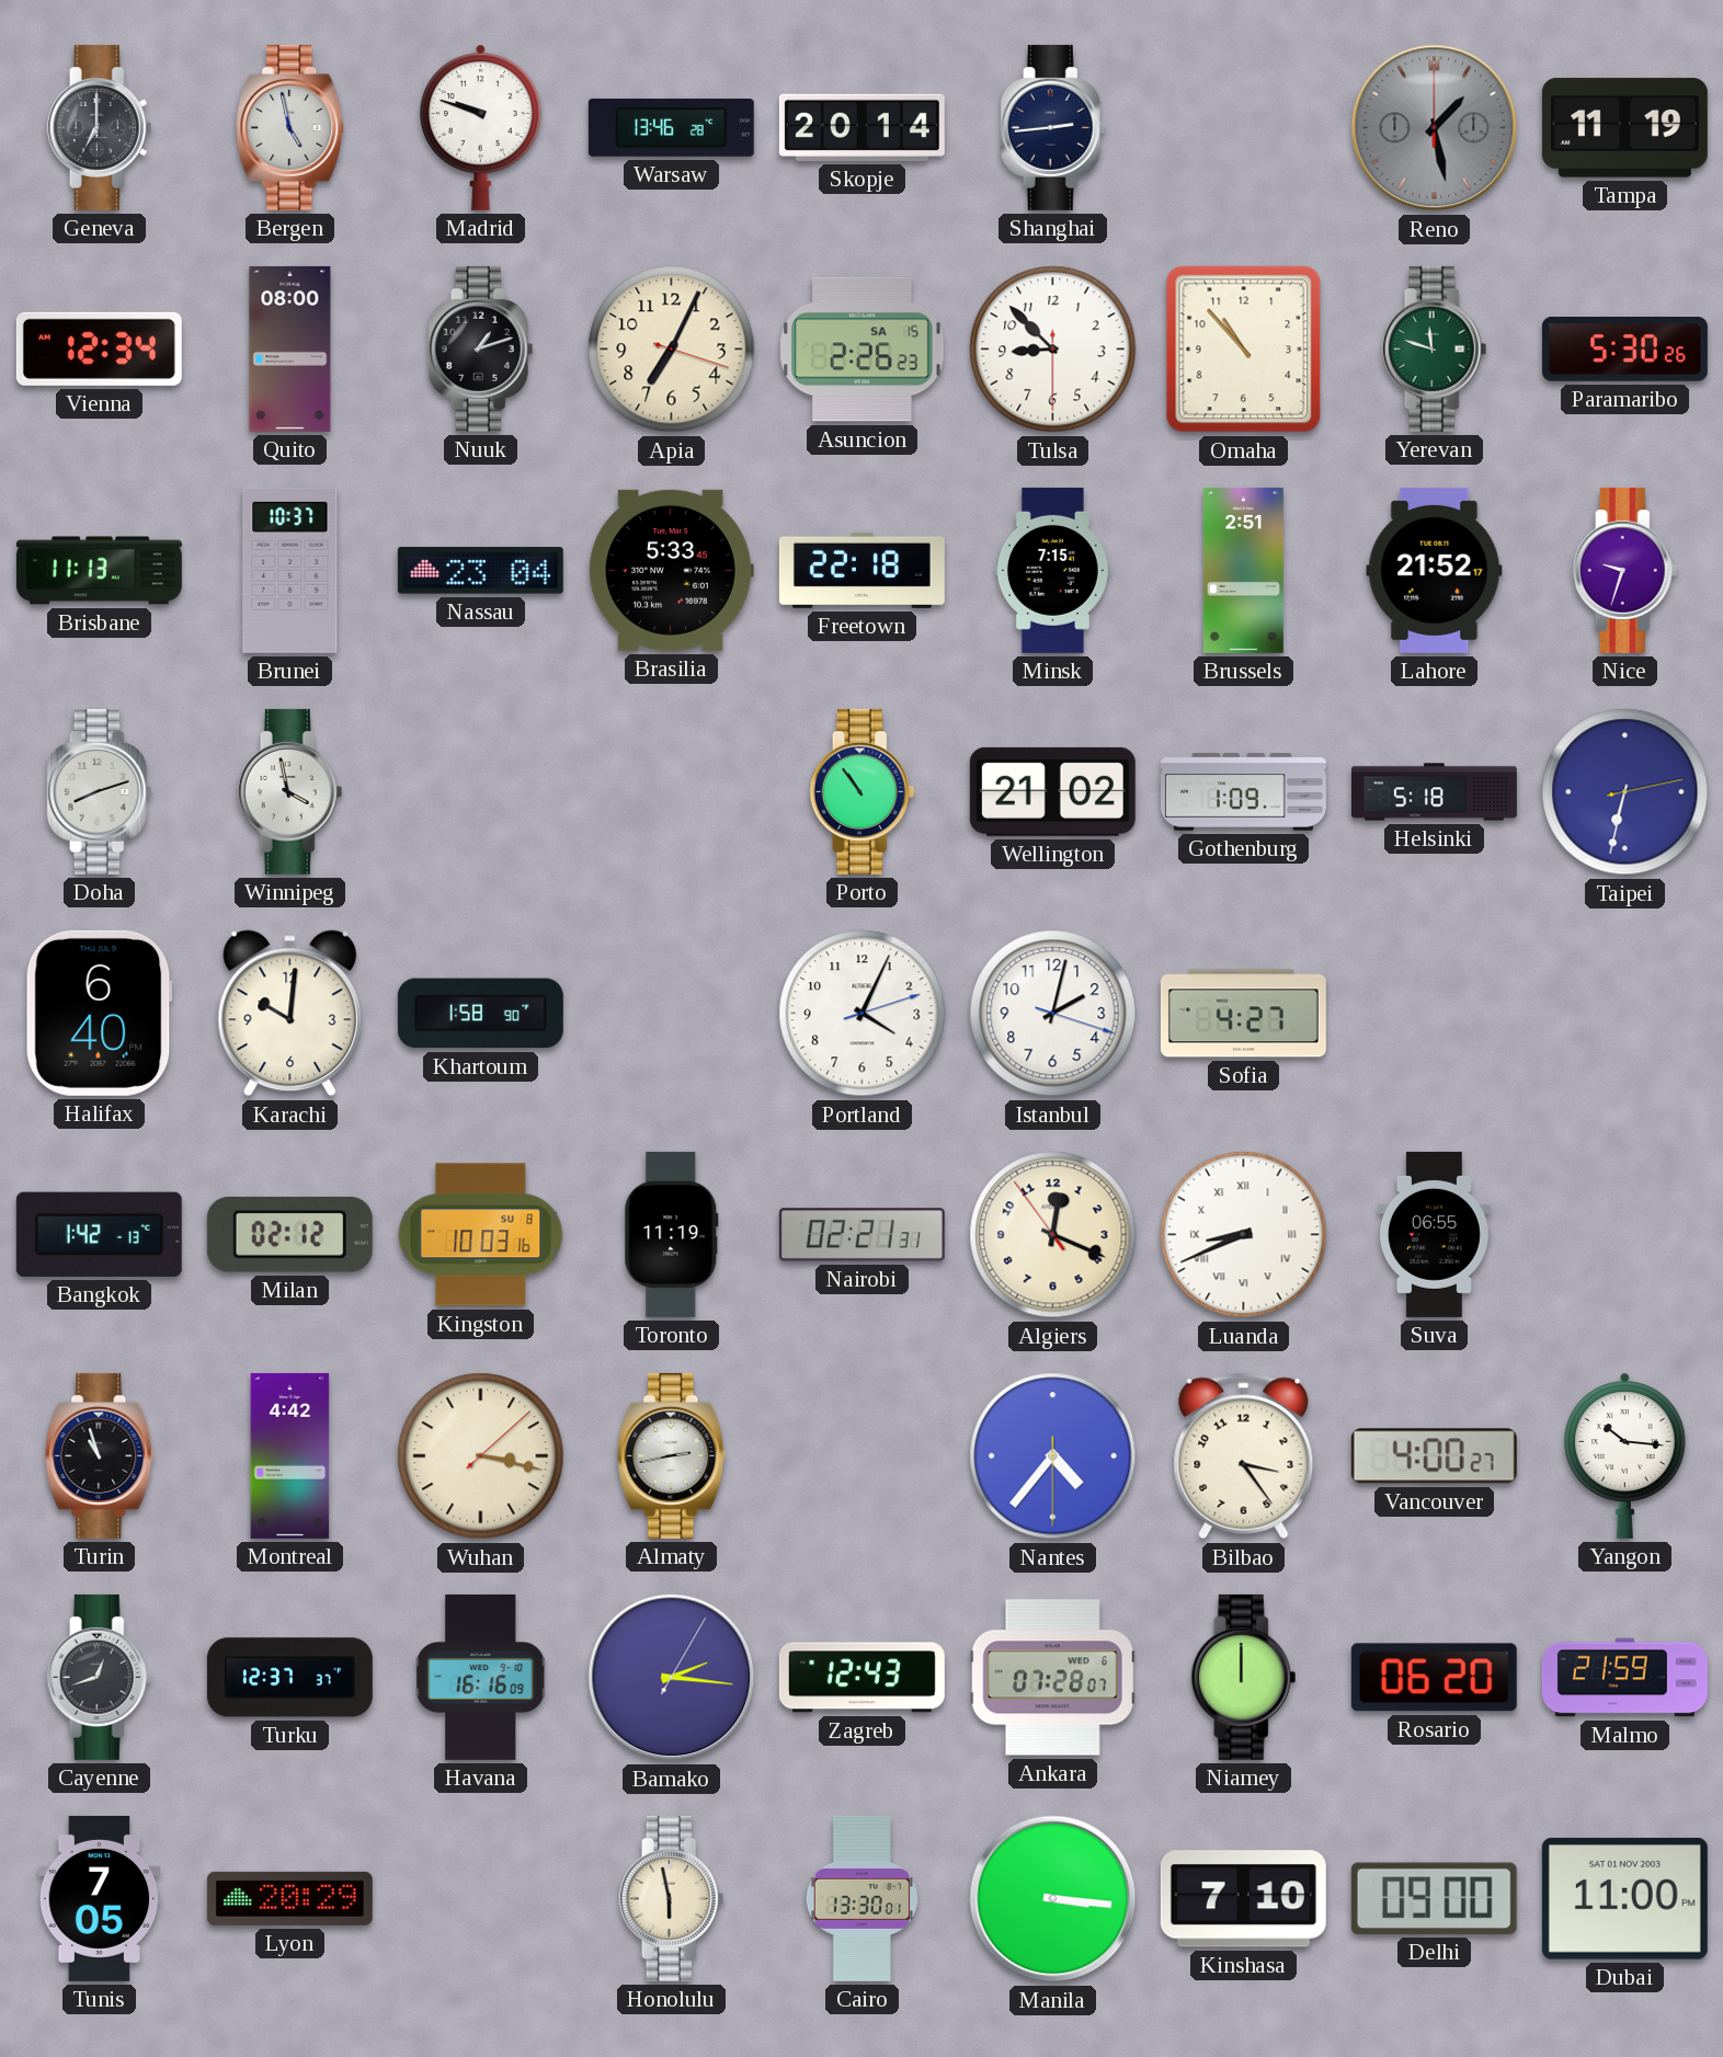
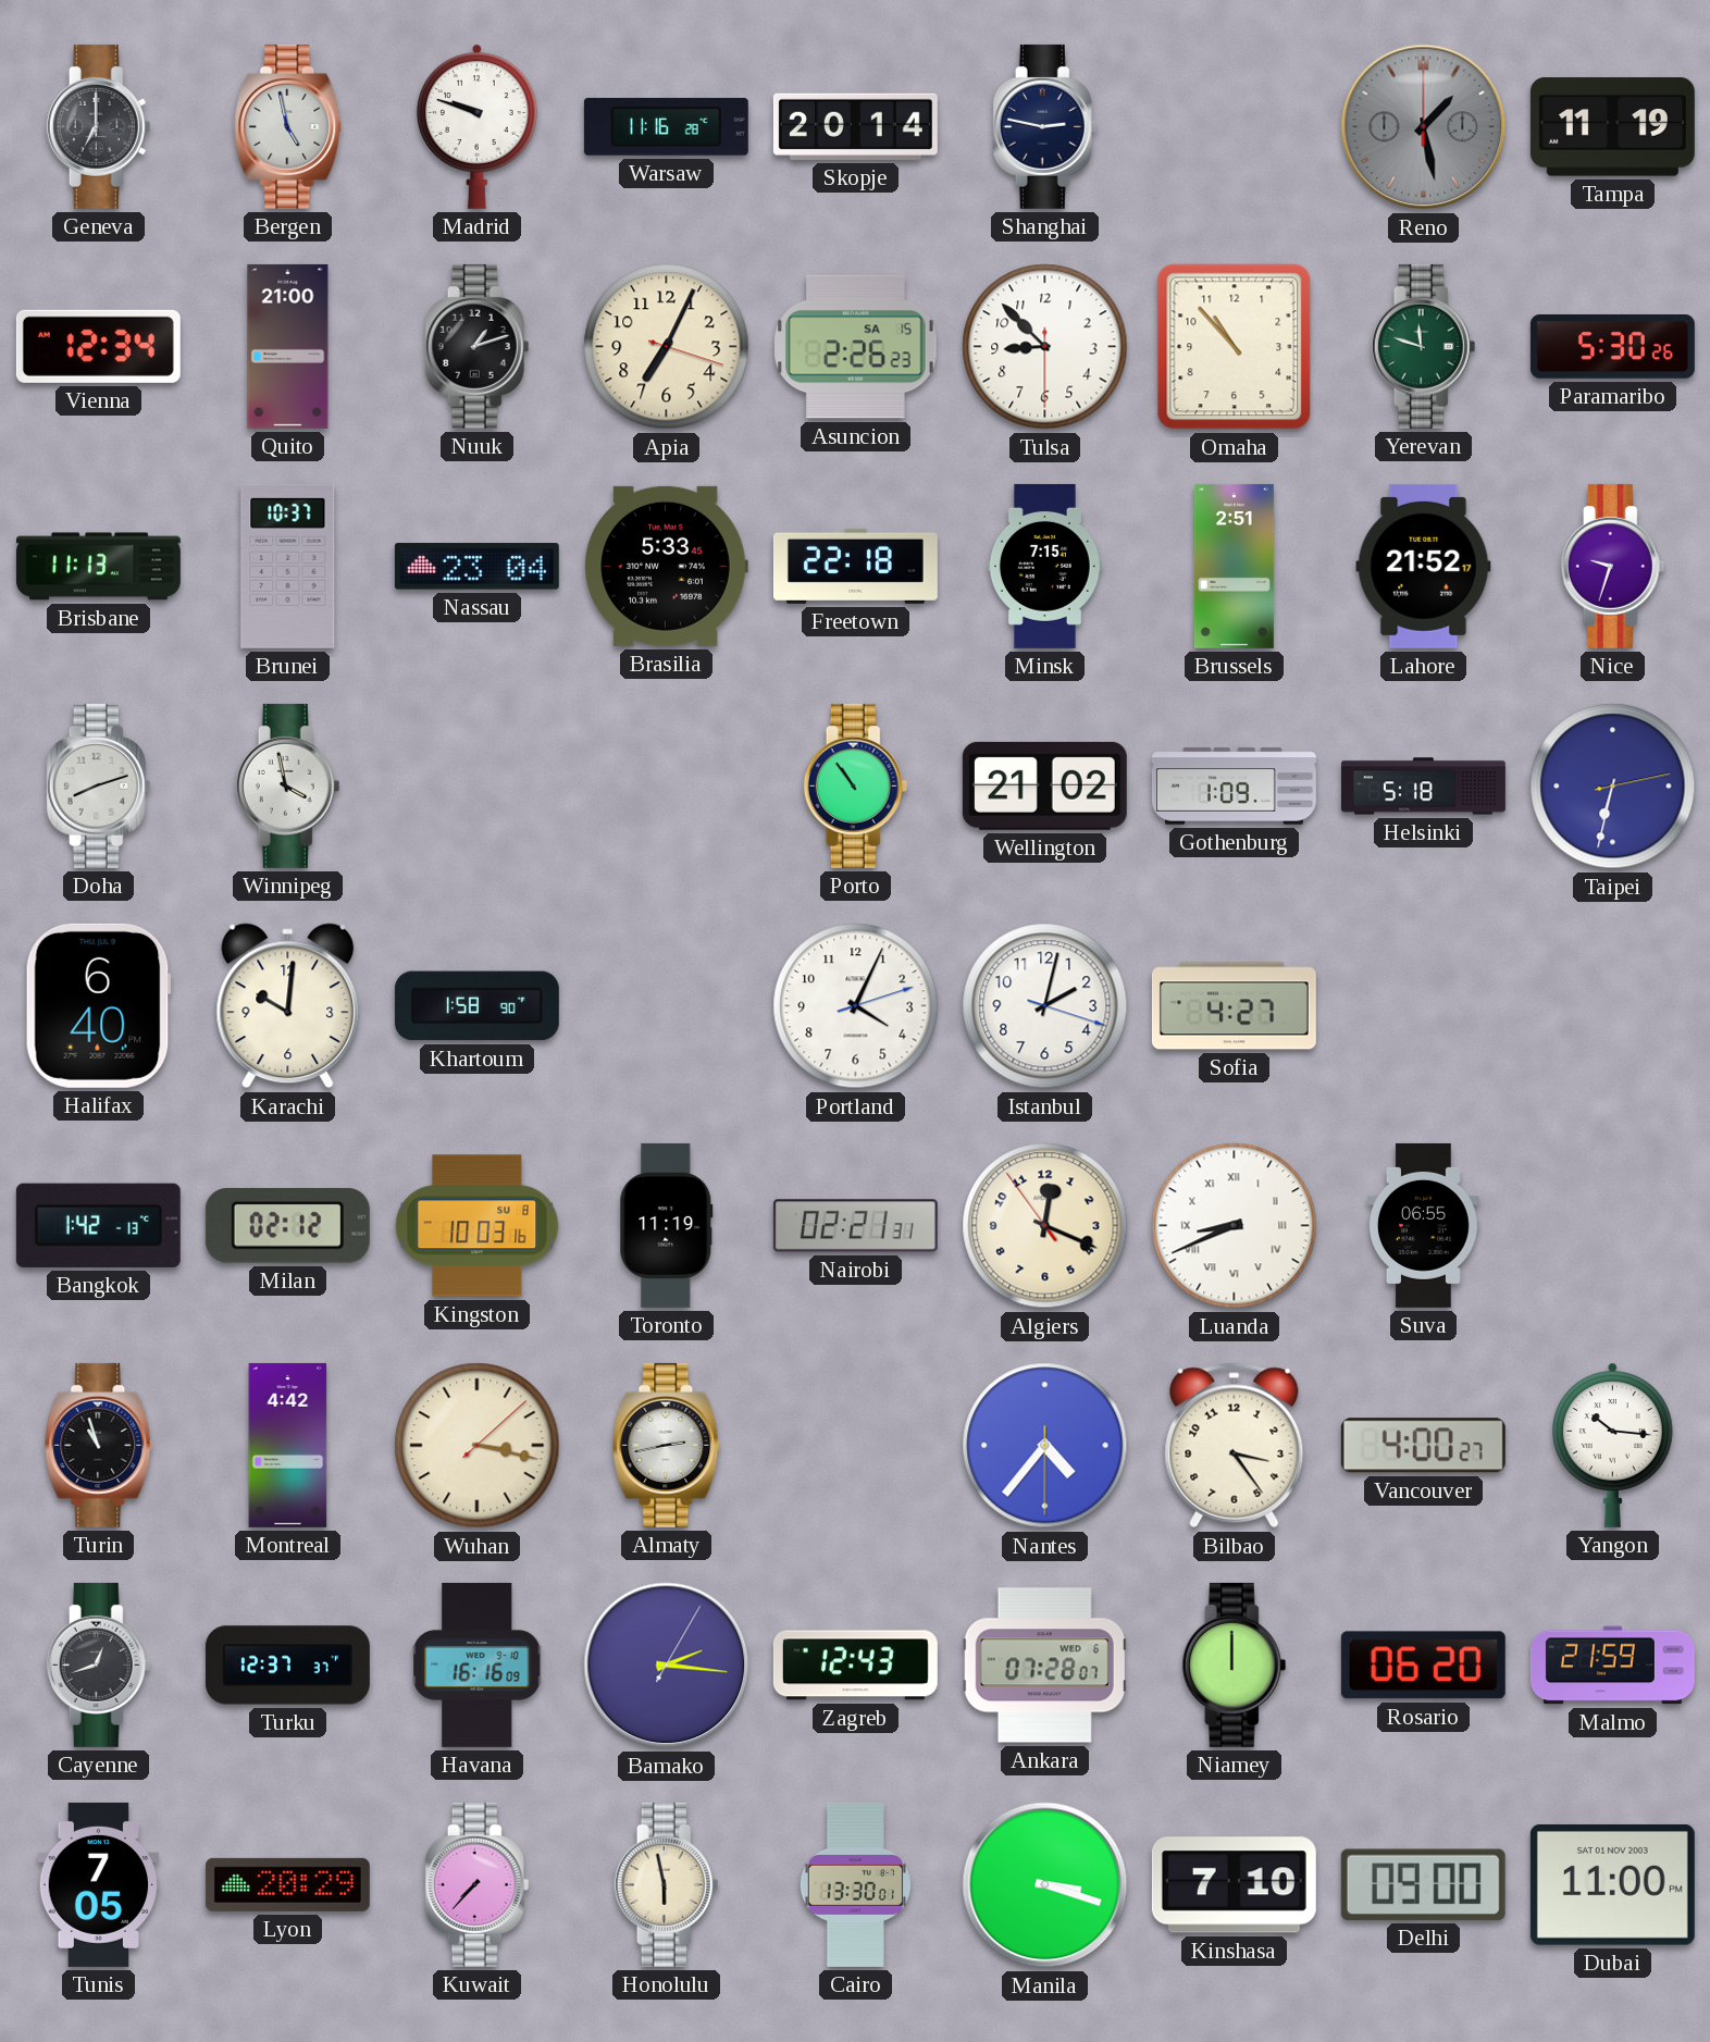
Warsaw: 13:46 -> 11:16
Shanghai: 2:44 -> 2:47
Quito: 08:00 -> 21:00
Kuwait: none -> 7:37
Manila: 3:16 -> 3:18
